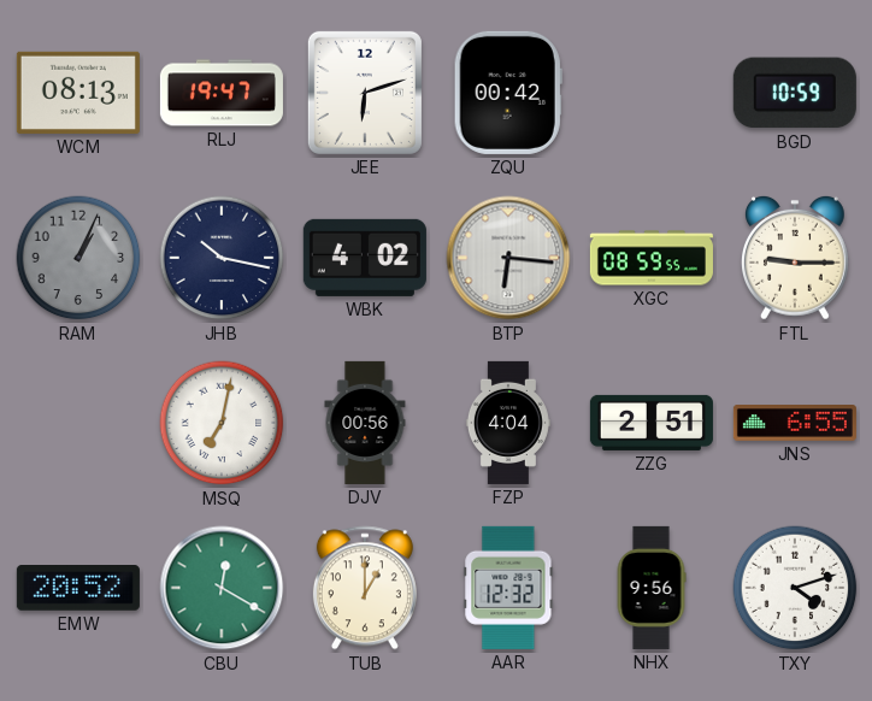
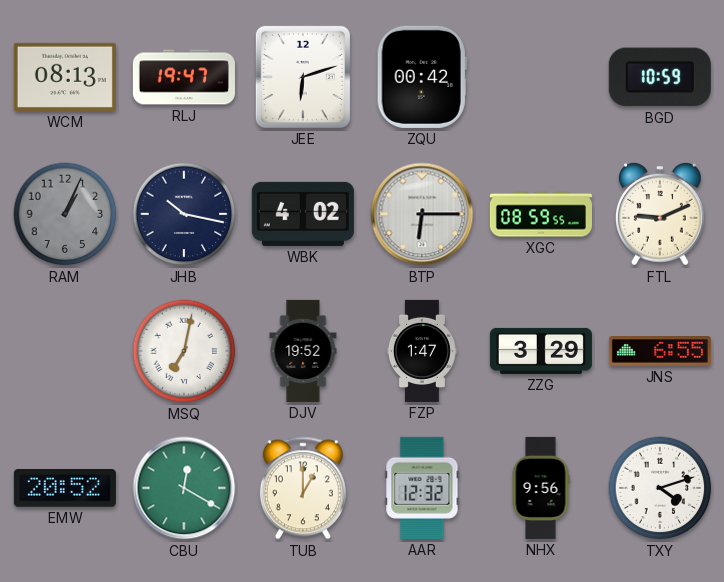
BTP: 6:16 -> 6:15
FTL: 9:15 -> 9:11
DJV: 00:56 -> 19:52
FZP: 4:04 -> 1:47
ZZG: 2:51 -> 3:29
